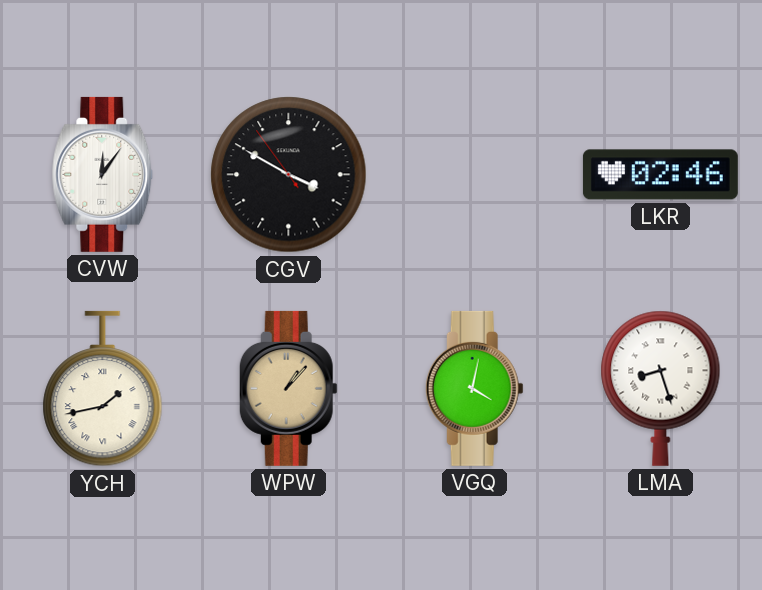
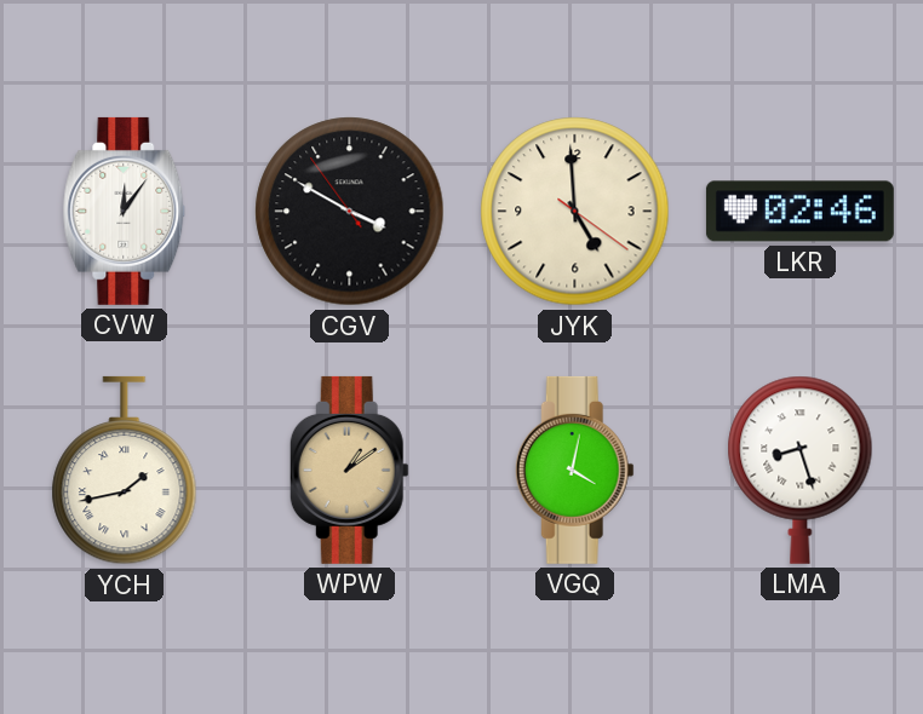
JYK: none -> 4:59
WPW: 1:07 -> 1:09
